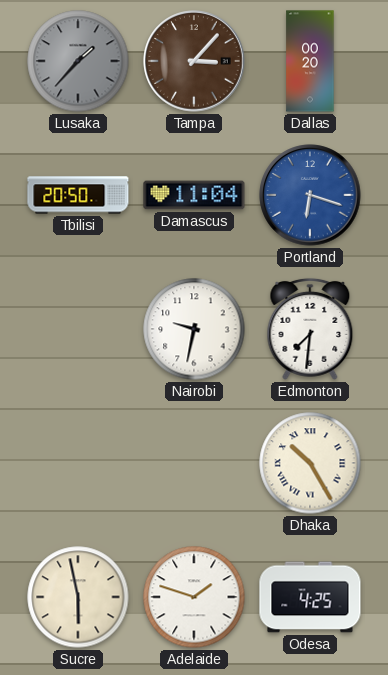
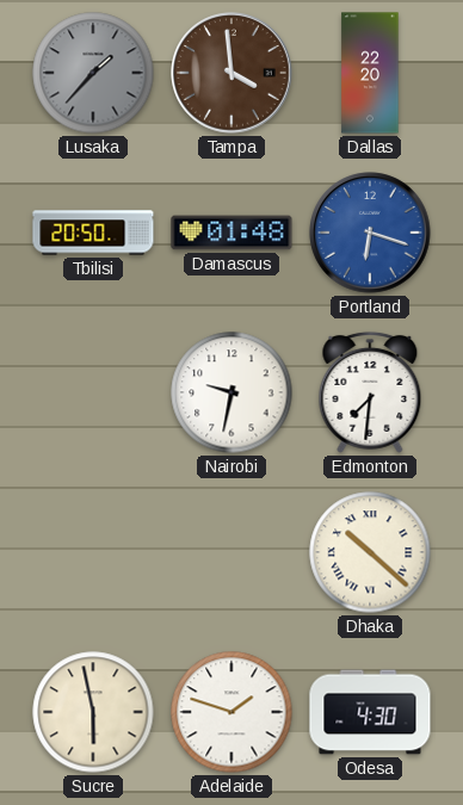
Tampa: 3:07 -> 3:59
Dallas: 00:20 -> 22:20
Damascus: 11:04 -> 01:48
Dhaka: 10:25 -> 10:22
Odesa: 4:25 -> 4:30
